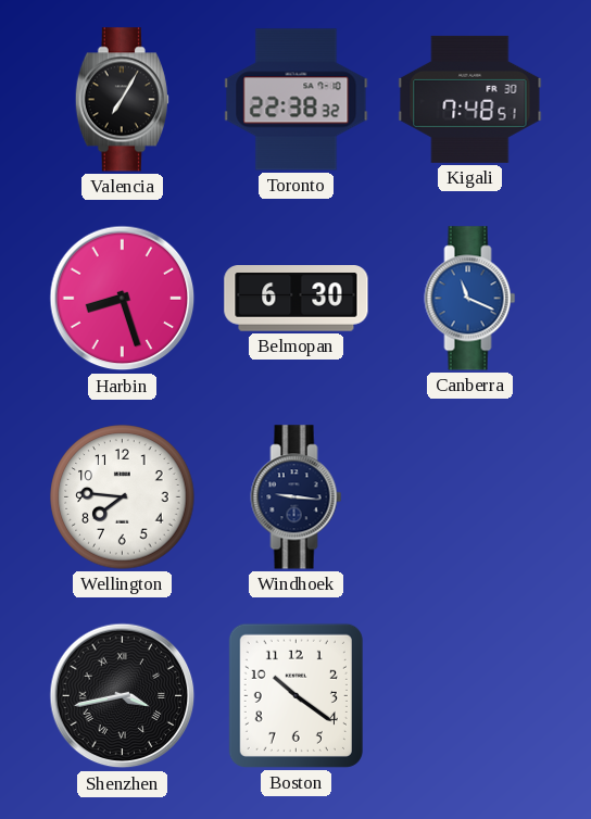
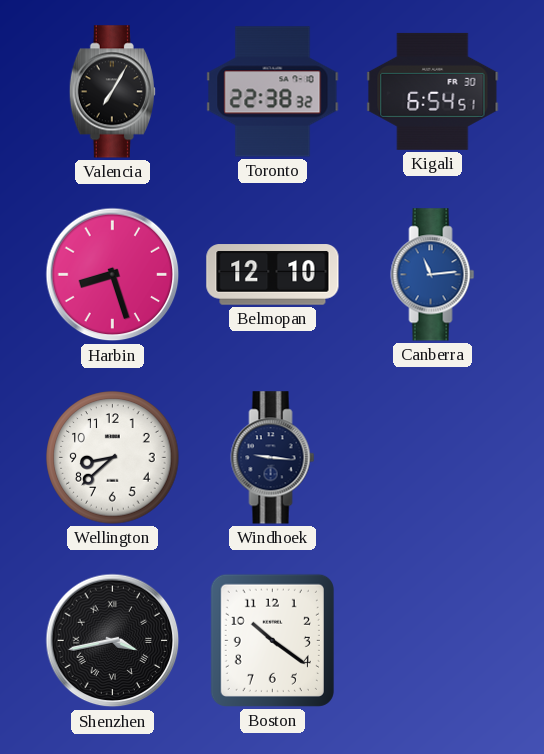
Kigali: 7:48 -> 6:54
Belmopan: 6:30 -> 12:10
Canberra: 11:19 -> 11:14
Wellington: 7:46 -> 8:38
